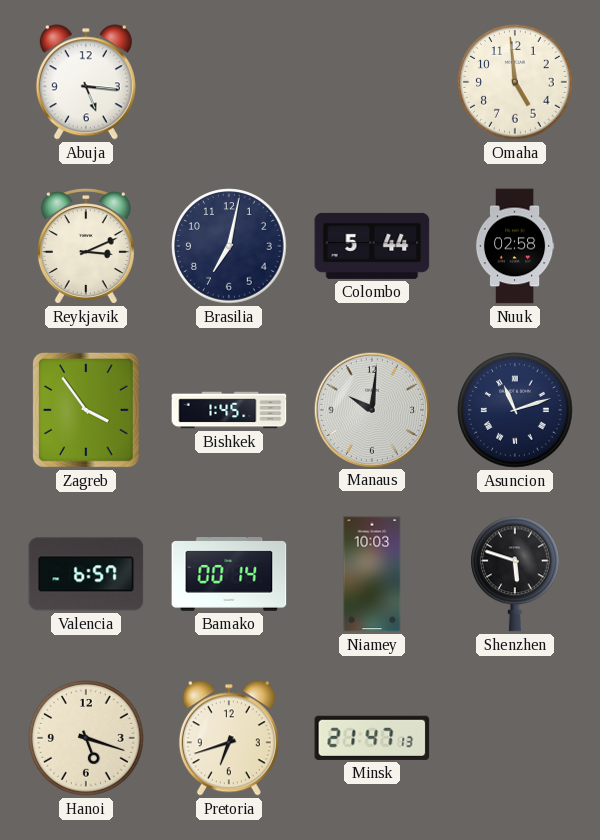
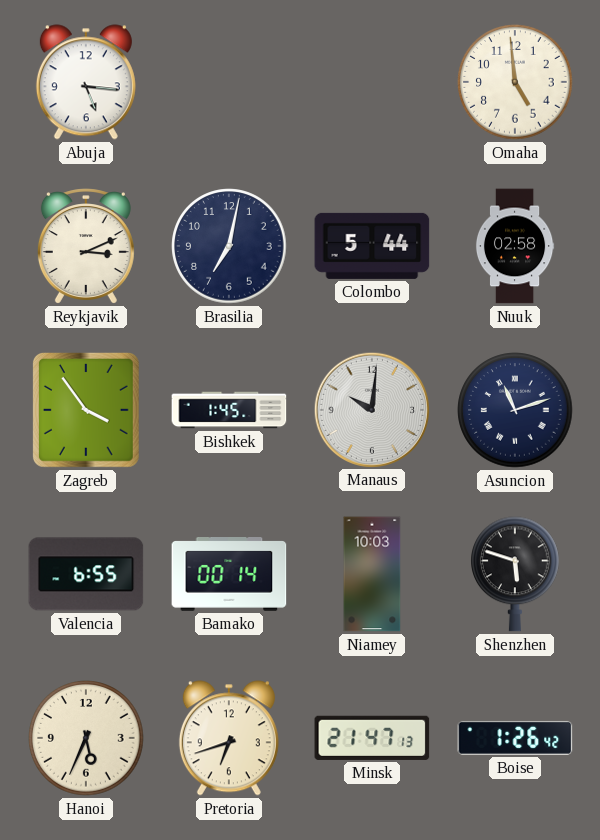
Valencia: 6:57 -> 6:55
Hanoi: 5:18 -> 5:34
Boise: none -> 1:26
